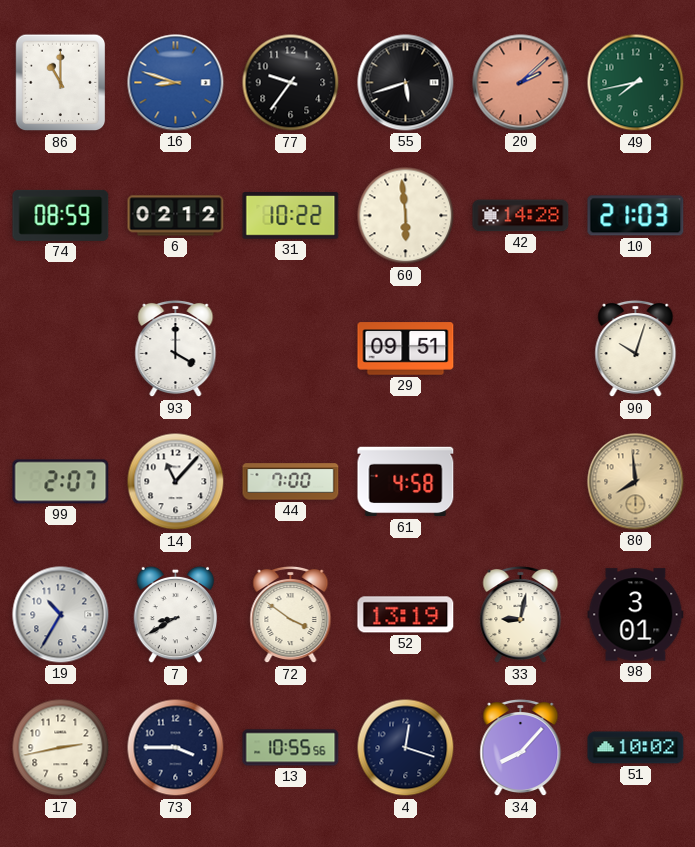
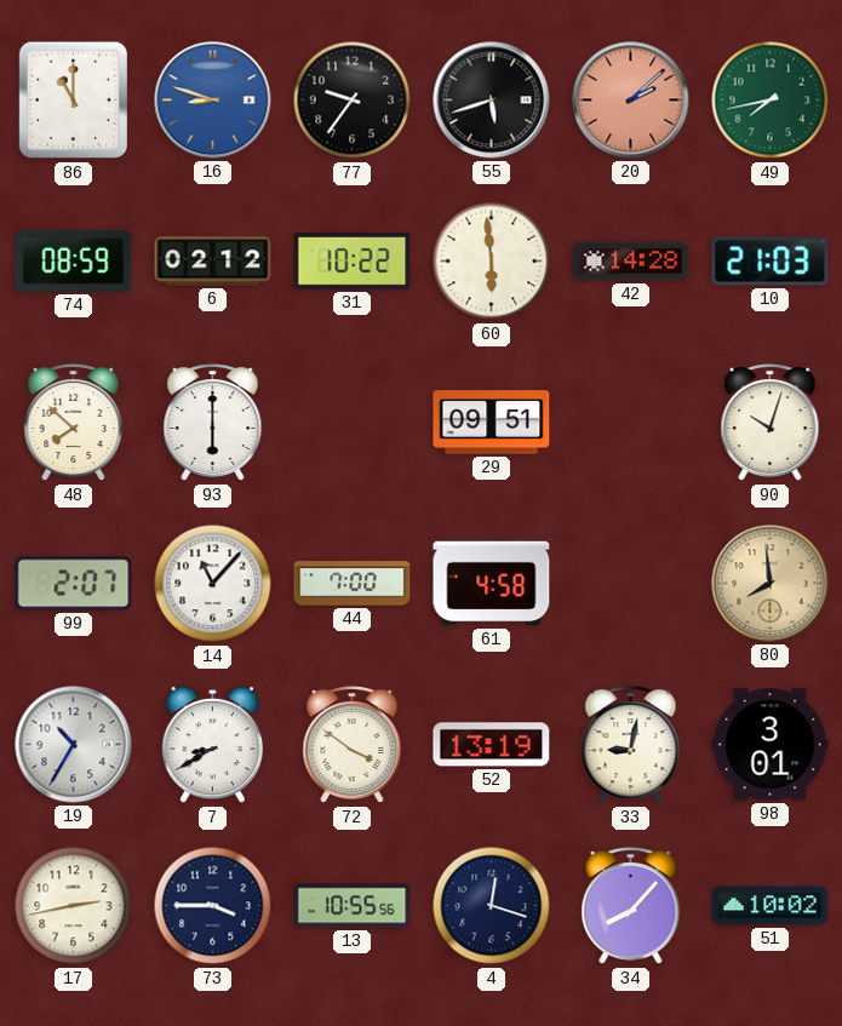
48: none -> 7:52
93: 4:00 -> 6:00
